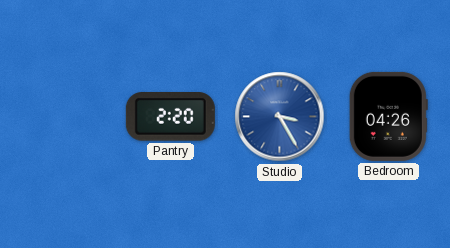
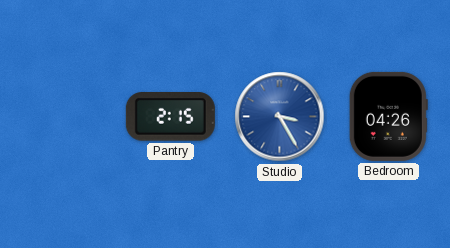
Pantry: 2:20 -> 2:15
